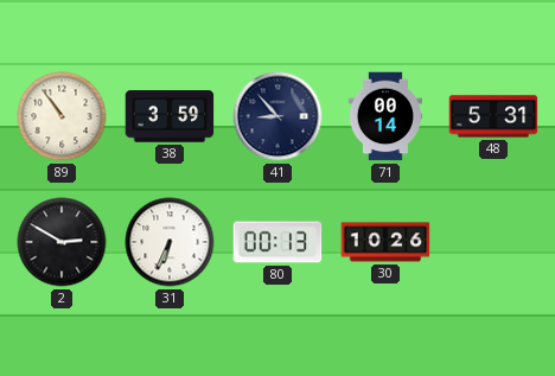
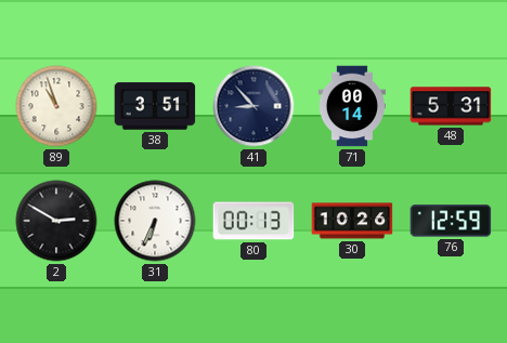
89: 10:54 -> 10:57
38: 3:59 -> 3:51
76: none -> 12:59
